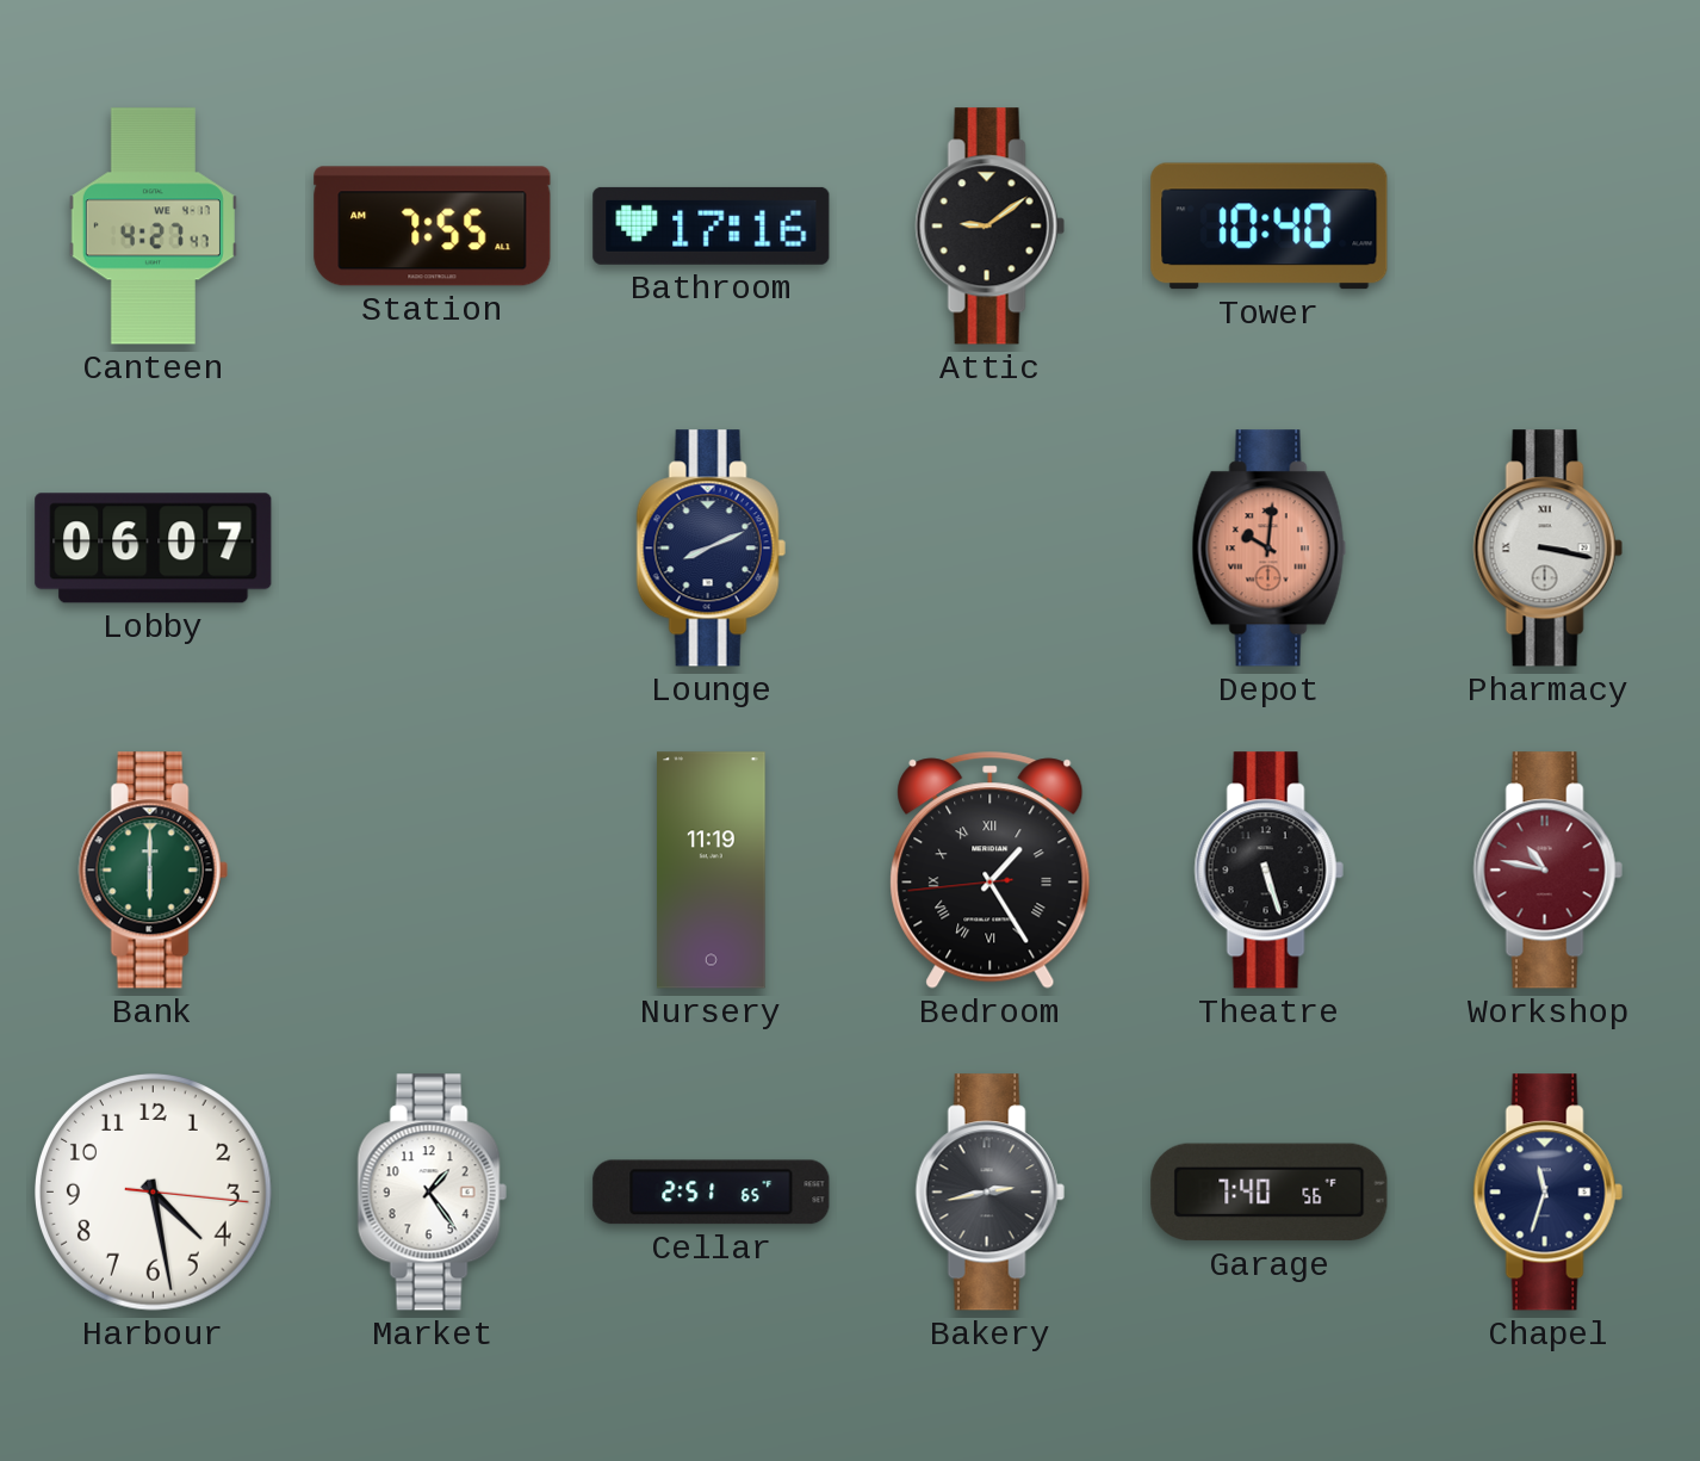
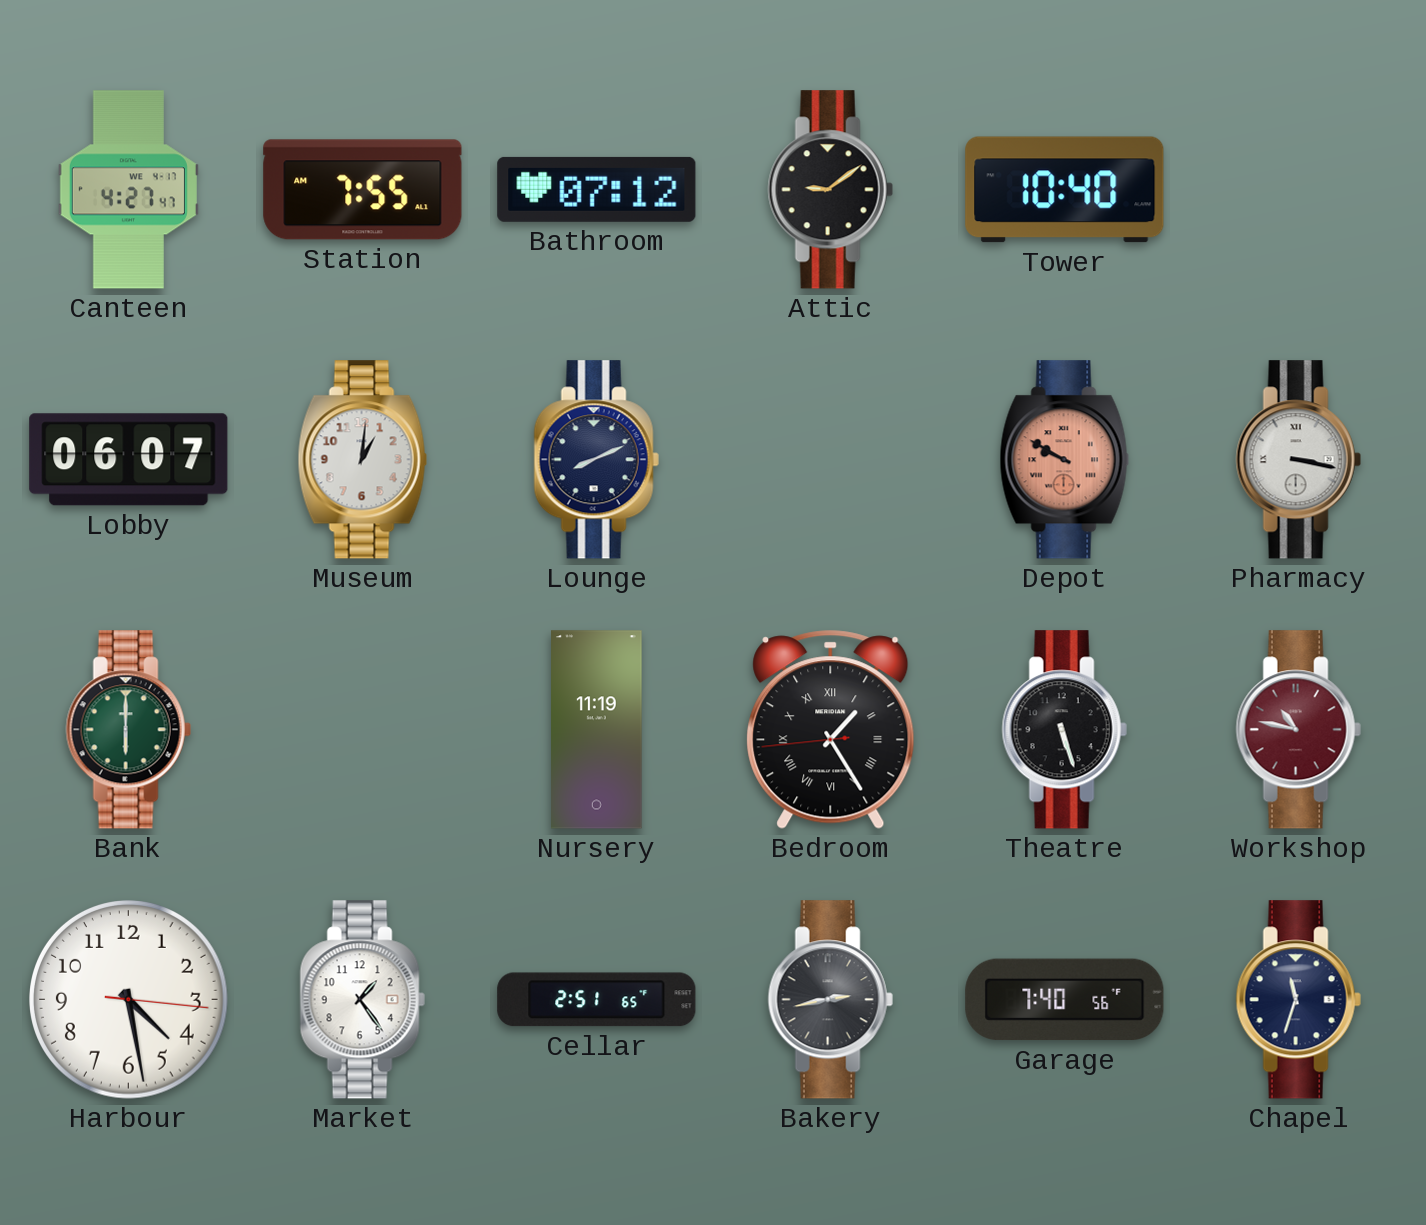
Bathroom: 17:16 -> 07:12
Museum: none -> 1:01
Depot: 10:01 -> 9:50
